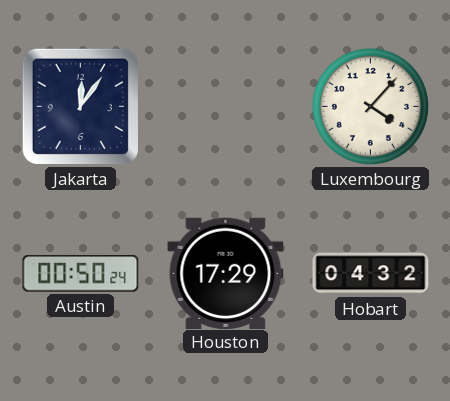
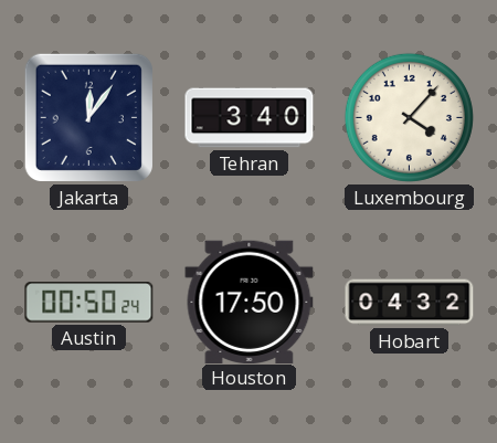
Tehran: none -> 3:40
Houston: 17:29 -> 17:50
